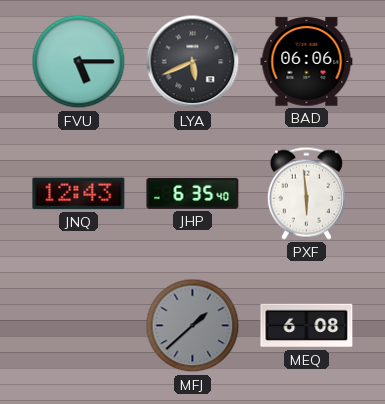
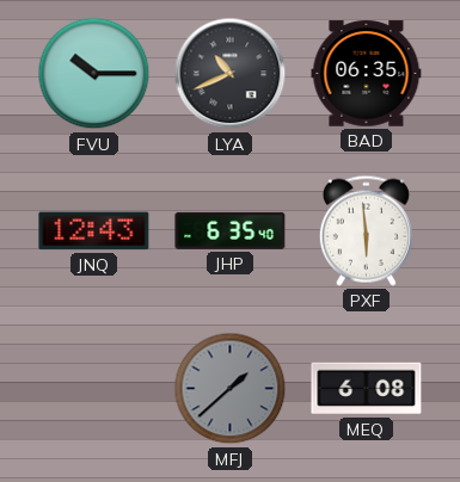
FVU: 5:15 -> 10:15
LYA: 5:41 -> 10:41
BAD: 06:06 -> 06:35
